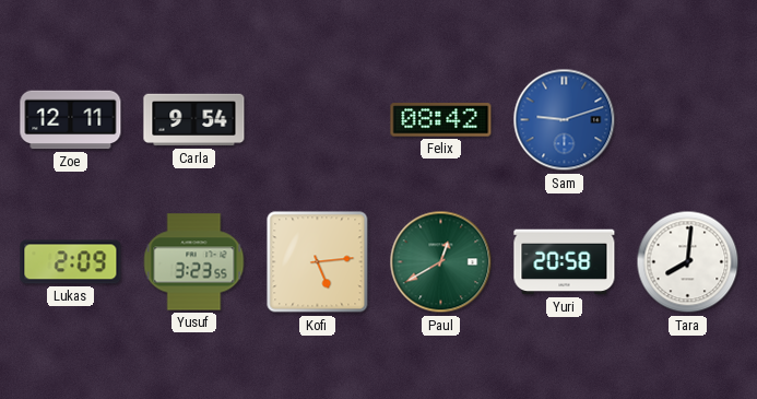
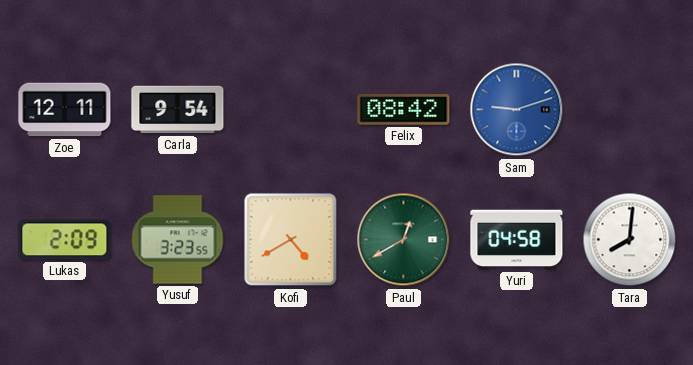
Kofi: 5:14 -> 4:40
Yuri: 20:58 -> 04:58
